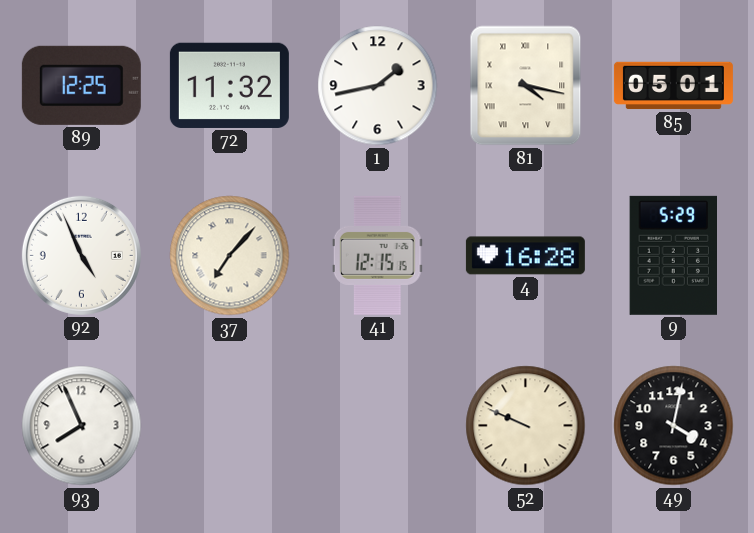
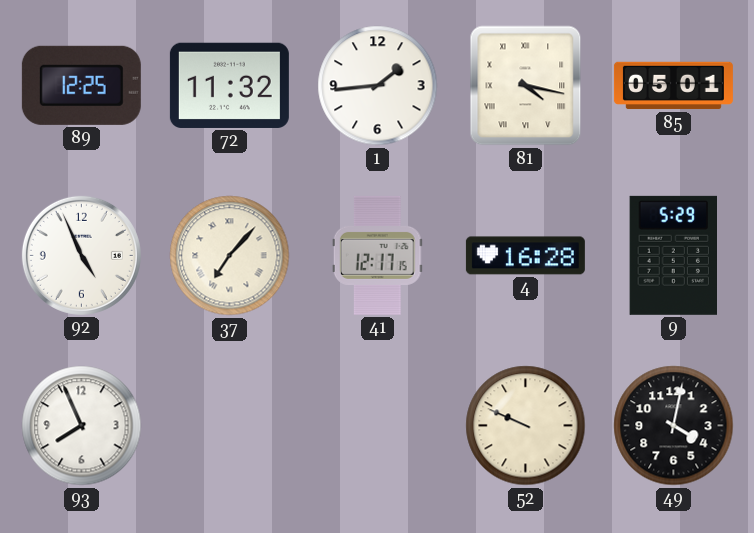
1: 1:43 -> 1:44
41: 12:15 -> 12:17
